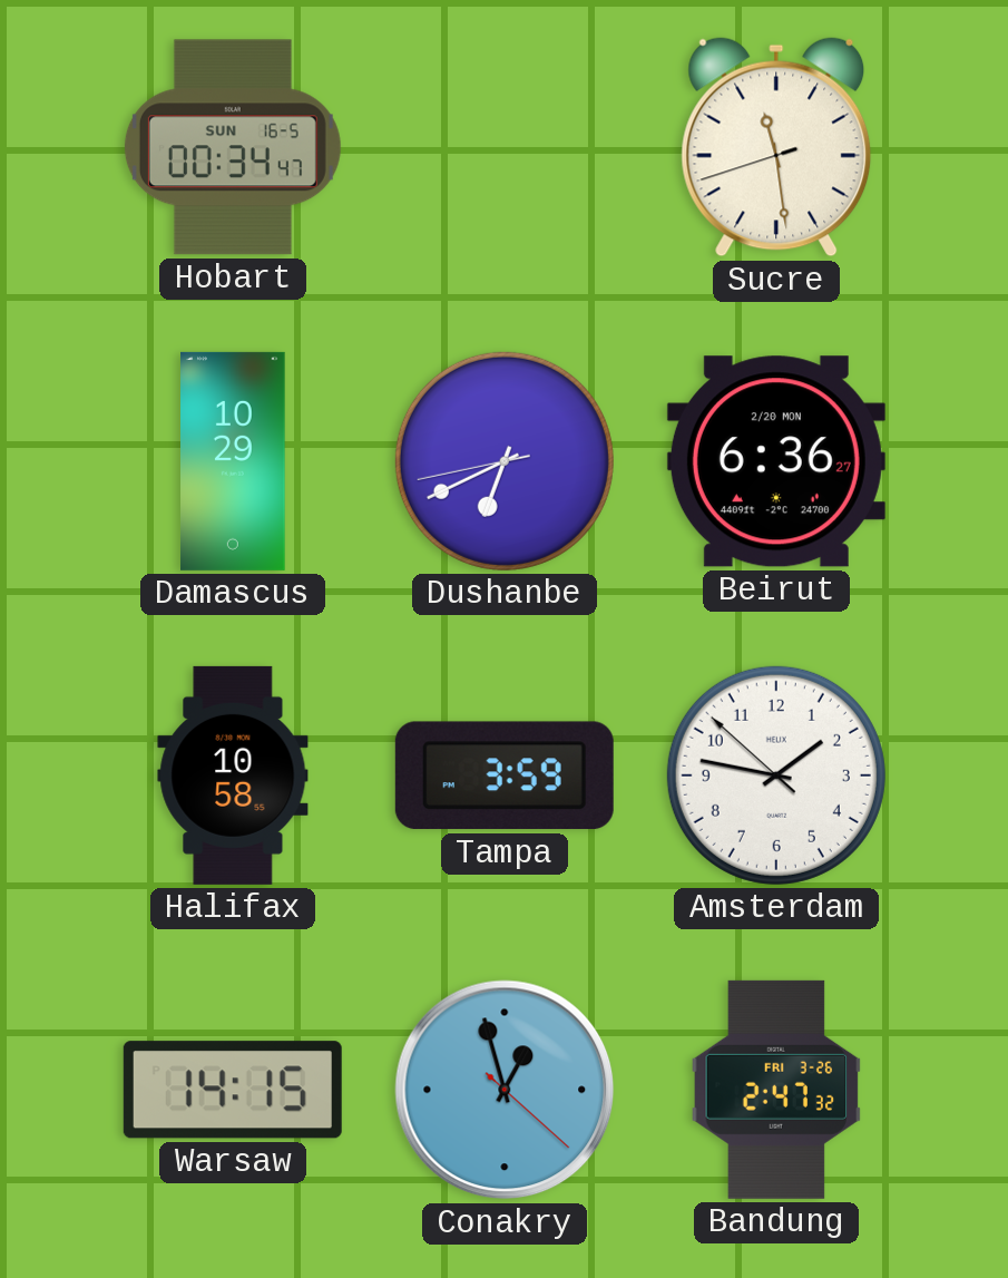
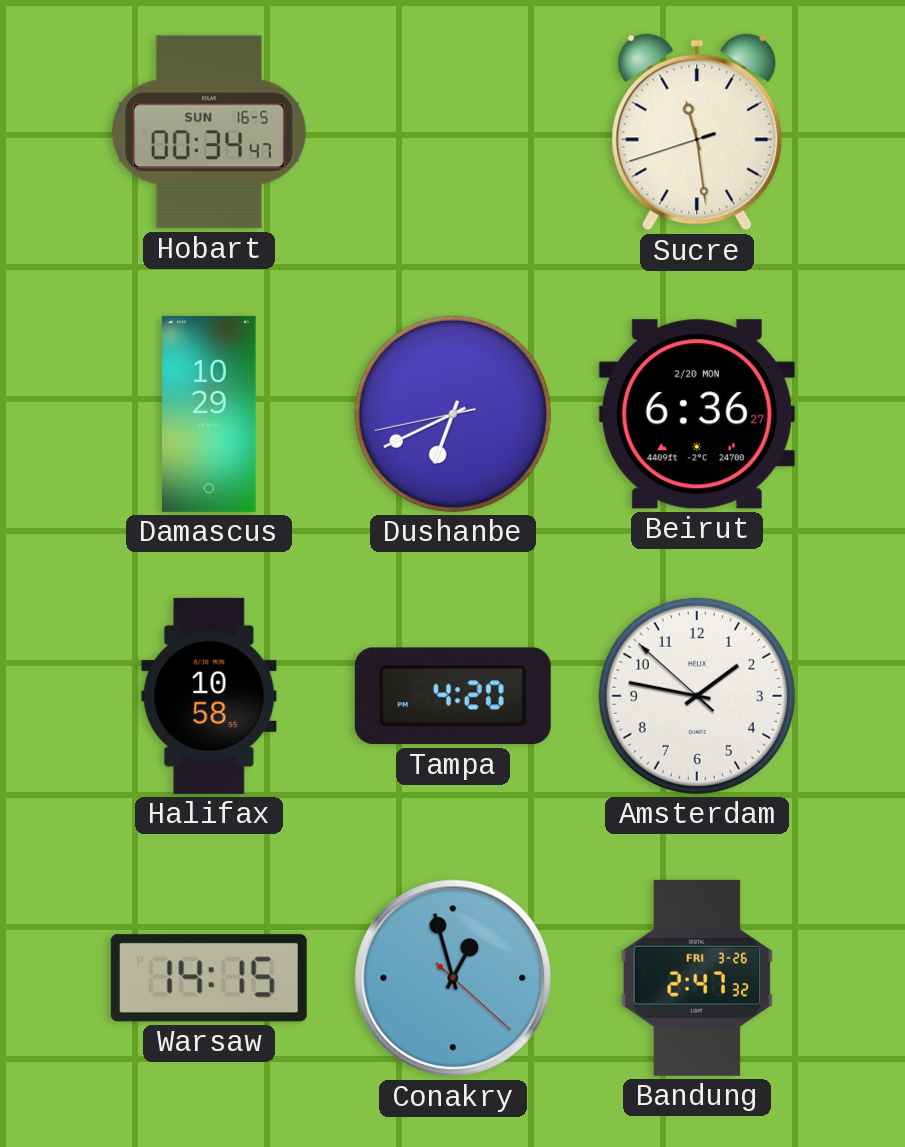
Tampa: 3:59 -> 4:20
